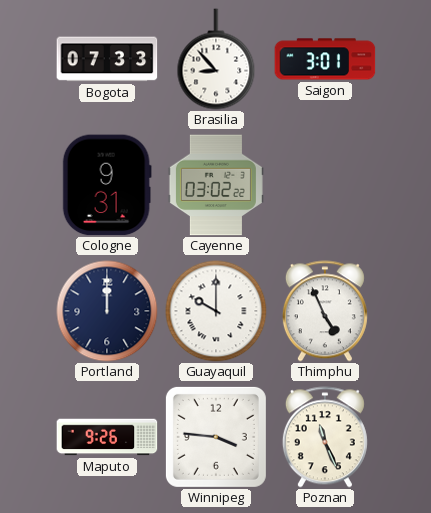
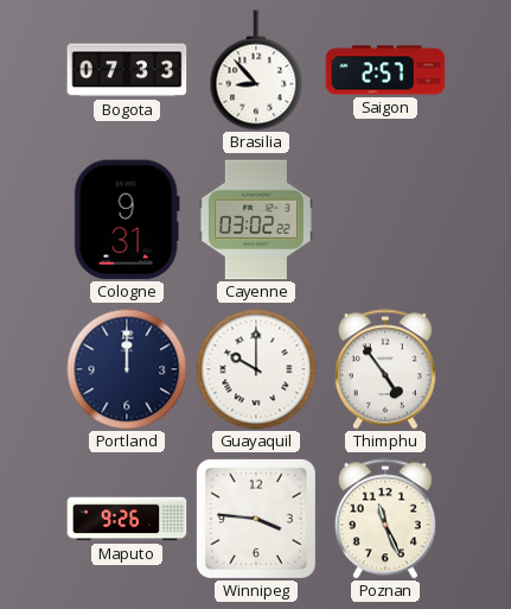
Saigon: 3:01 -> 2:57
Thimphu: 4:56 -> 4:54
